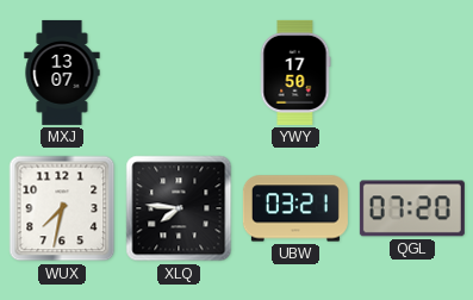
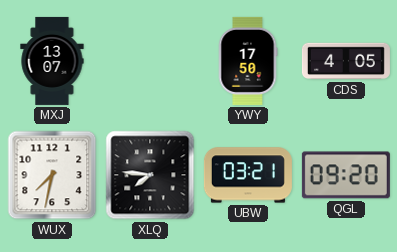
CDS: none -> 4:05
QGL: 07:20 -> 09:20
